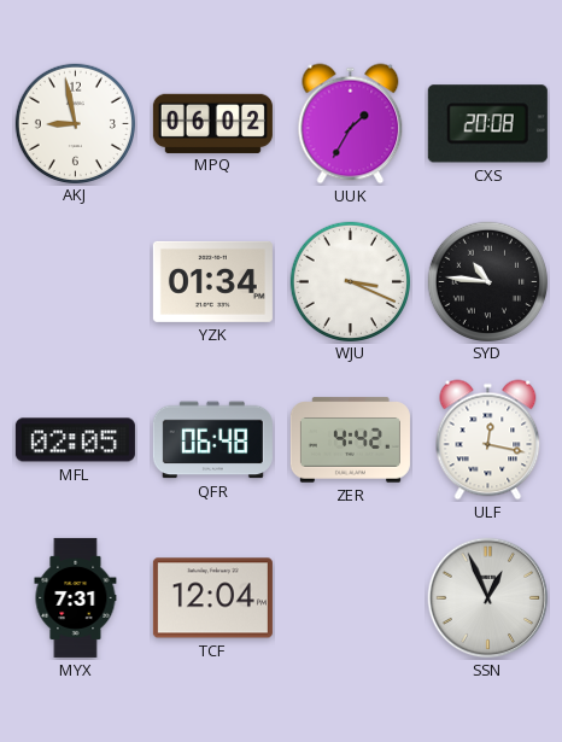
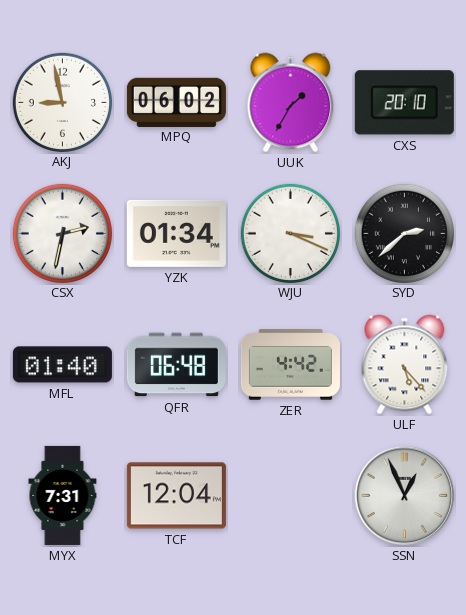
CXS: 20:08 -> 20:10
CSX: none -> 2:32
SYD: 10:46 -> 2:38
MFL: 02:05 -> 01:40
ULF: 12:17 -> 5:23
